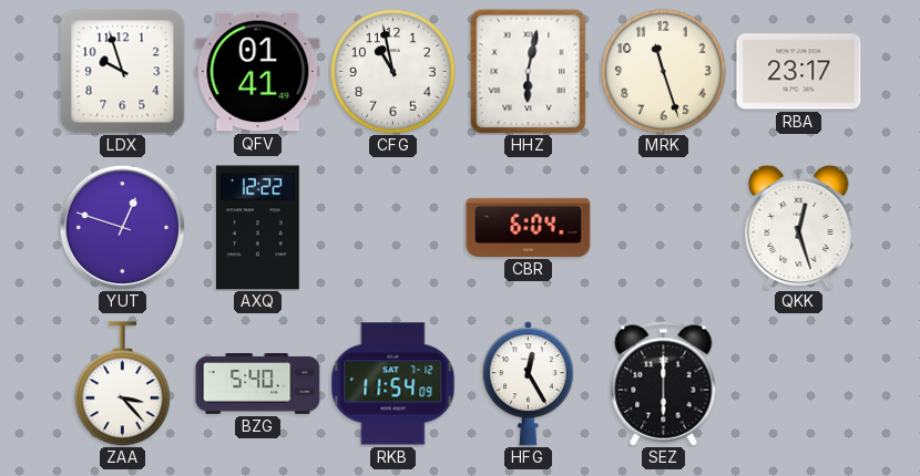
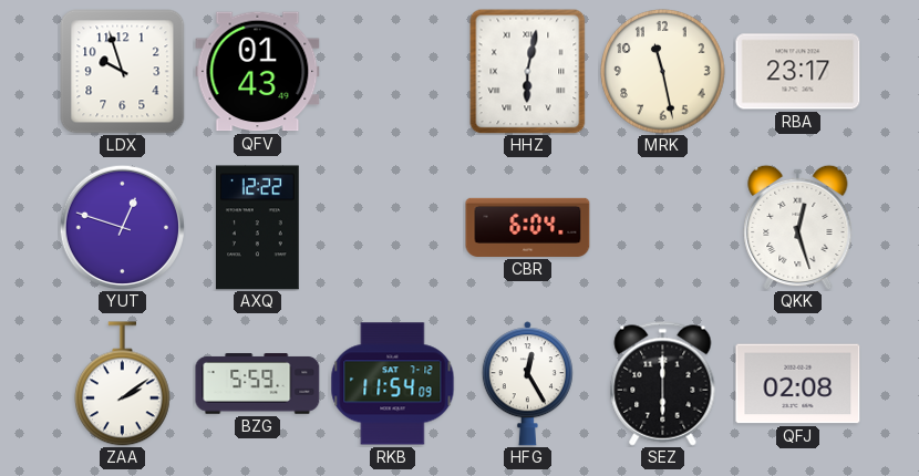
QFV: 01:41 -> 01:43
CFG: 10:58 -> none
MRK: 11:27 -> 11:28
ZAA: 3:23 -> 2:09
BZG: 5:40 -> 5:59
QFJ: none -> 02:08
